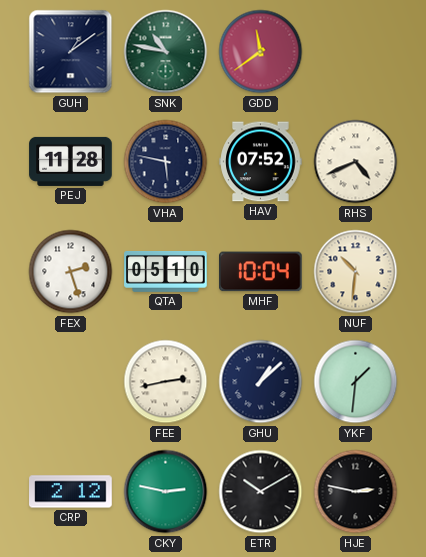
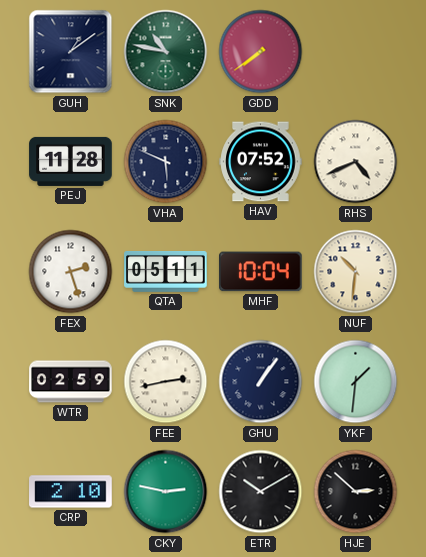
GDD: 11:39 -> 7:39
VHA: 5:47 -> 5:49
QTA: 05:10 -> 05:11
WTR: none -> 02:59
GHU: 1:08 -> 1:06
CRP: 2:12 -> 2:10
HJE: 2:47 -> 2:52
